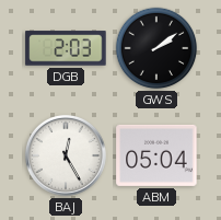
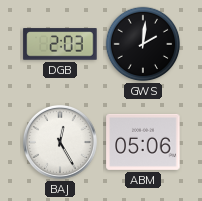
GWS: 2:09 -> 2:01
ABM: 05:04 -> 05:06
